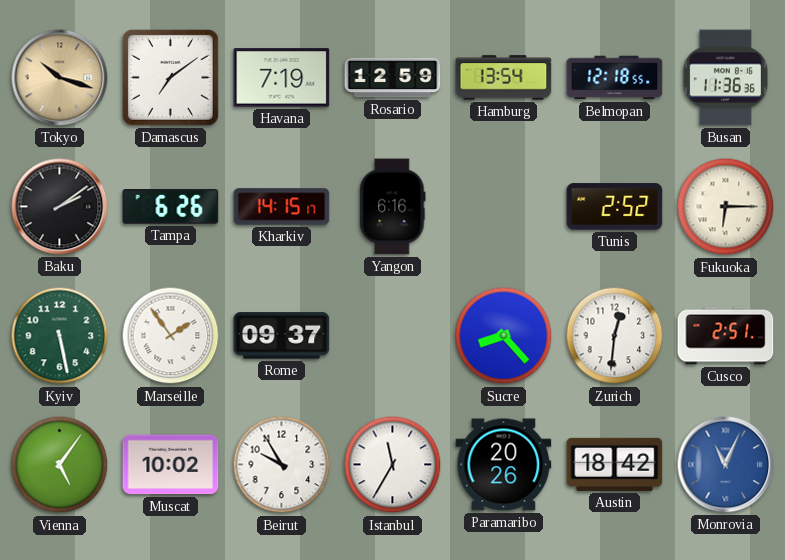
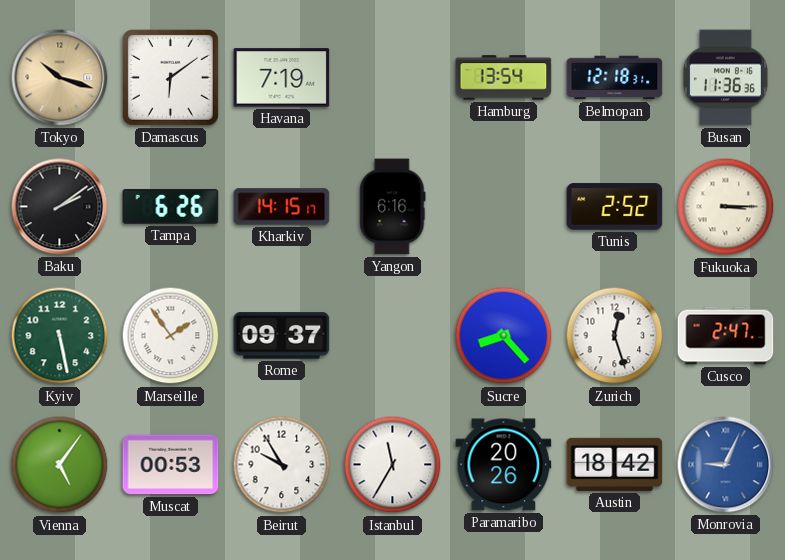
Damascus: 7:09 -> 6:09
Rosario: 12:59 -> none
Belmopan: 12:18:55 -> 12:18:31
Fukuoka: 6:15 -> 3:15
Zurich: 12:31 -> 12:27
Cusco: 2:51 -> 2:47
Muscat: 10:02 -> 00:53
Monrovia: 11:04 -> 9:04
